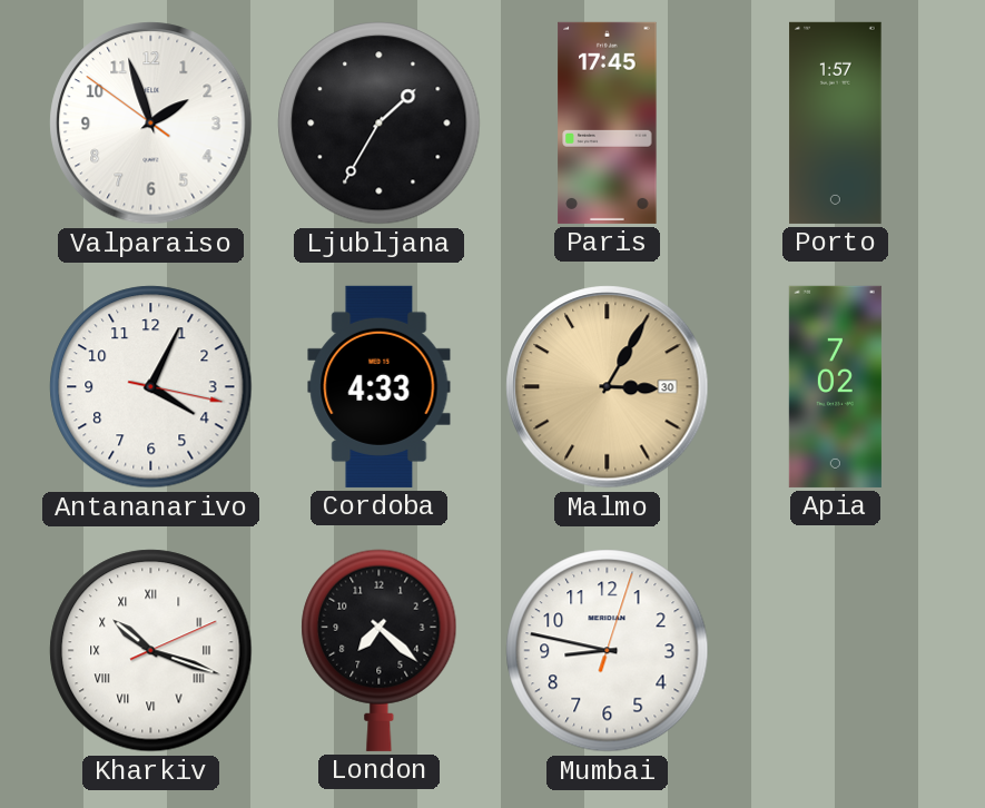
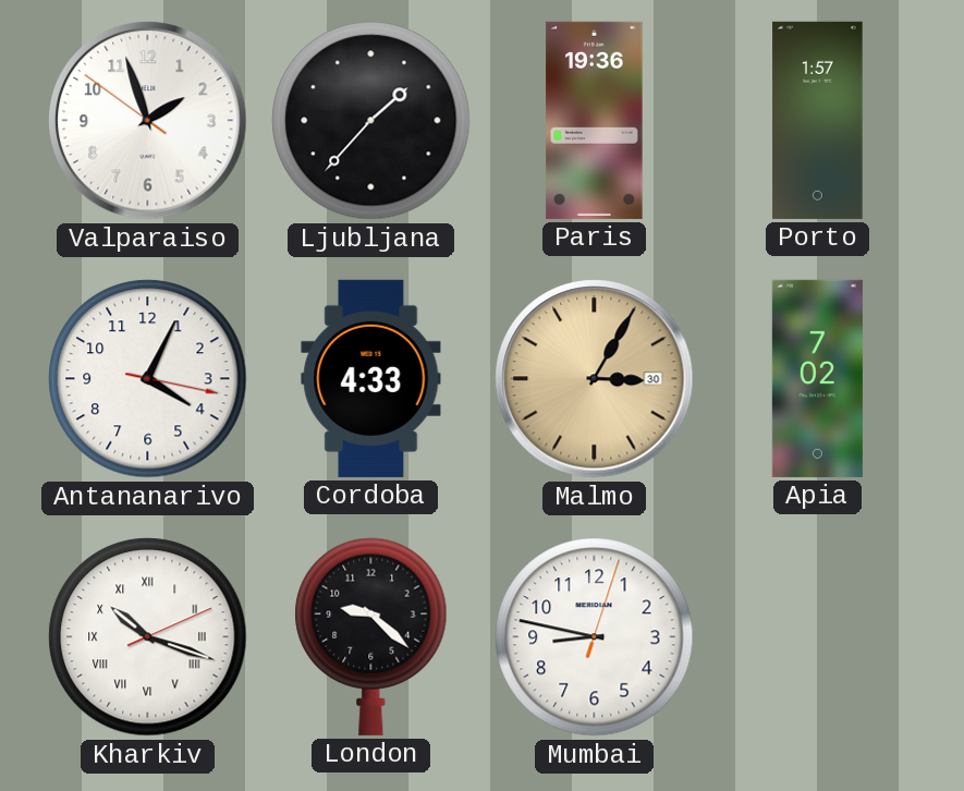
Ljubljana: 1:35 -> 1:37
Paris: 17:45 -> 19:36
London: 7:22 -> 9:22
